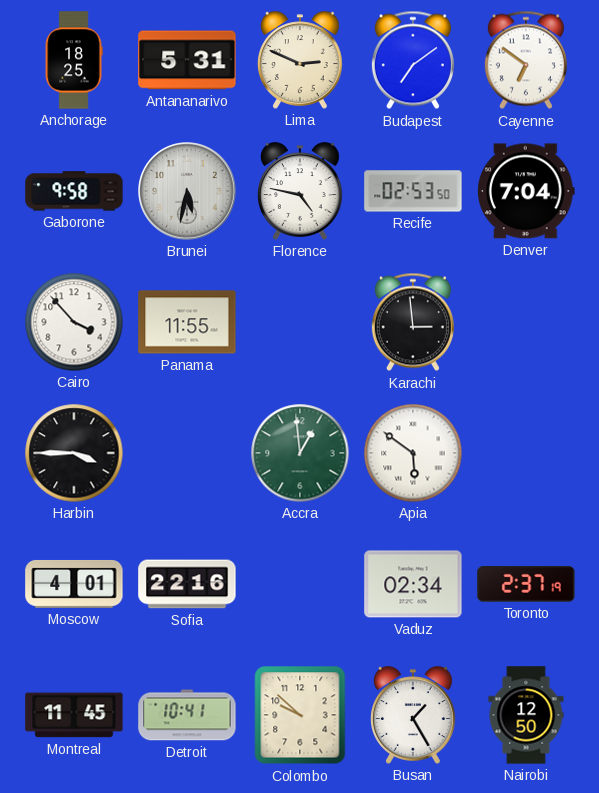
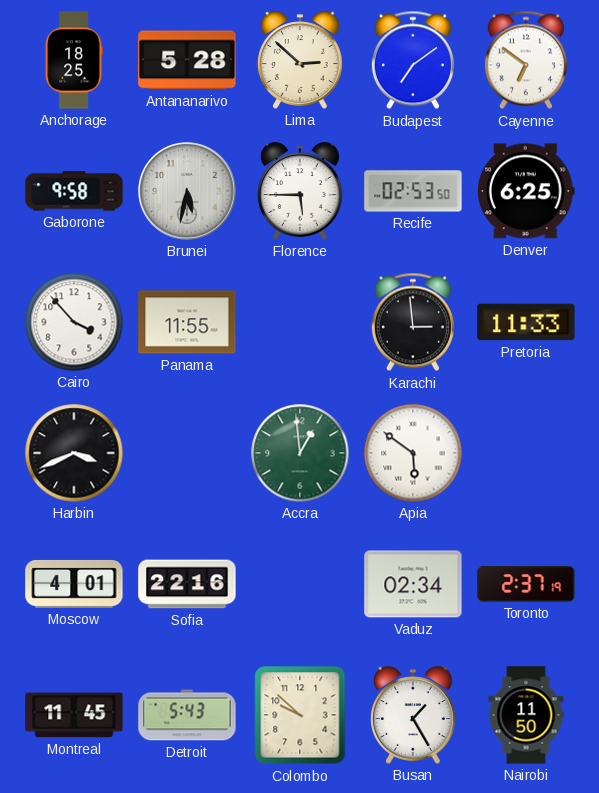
Antananarivo: 5:31 -> 5:28
Lima: 2:49 -> 2:52
Florence: 4:47 -> 5:45
Denver: 7:04 -> 6:25
Pretoria: none -> 11:33
Harbin: 3:45 -> 3:41
Detroit: 10:41 -> 5:43
Nairobi: 12:50 -> 11:50
